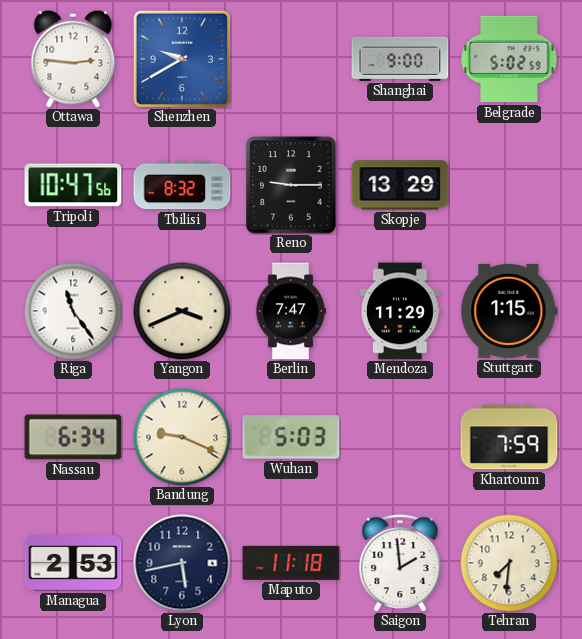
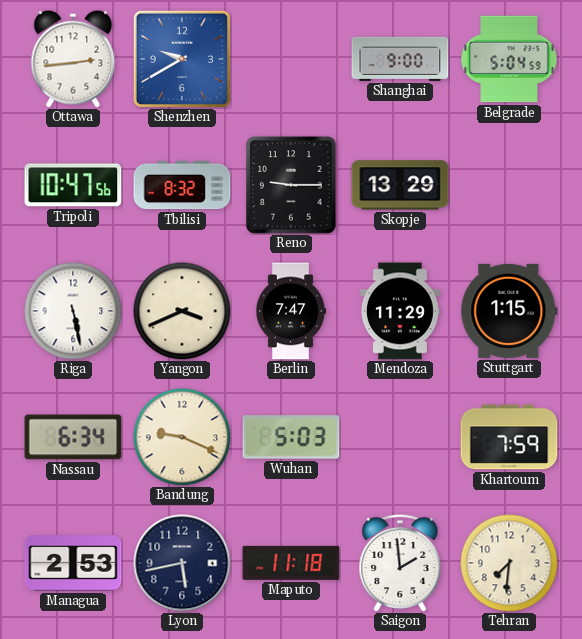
Ottawa: 2:46 -> 2:44
Belgrade: 5:02 -> 5:04
Riga: 11:24 -> 5:28
